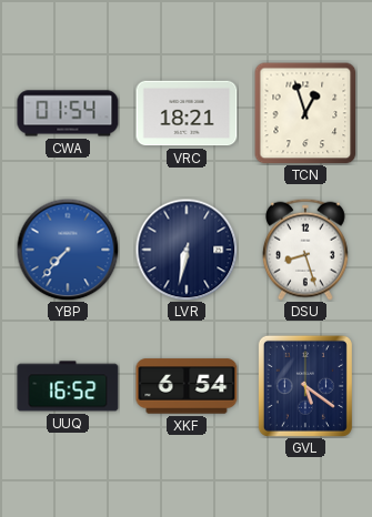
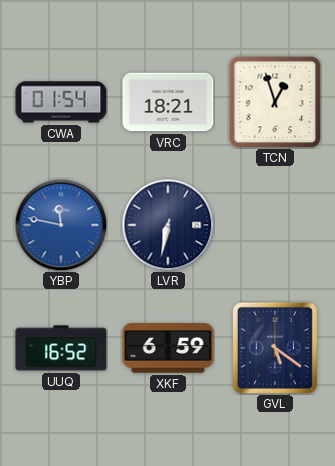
YBP: 7:37 -> 11:47
DSU: 8:27 -> none
XKF: 6:54 -> 6:59
